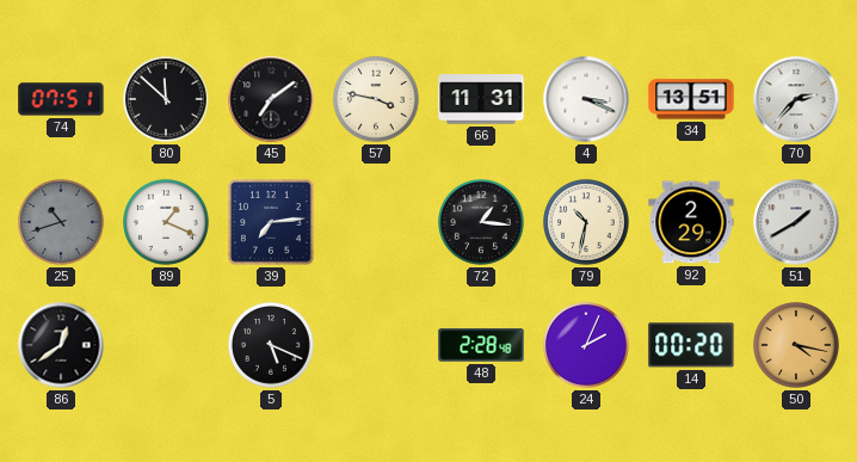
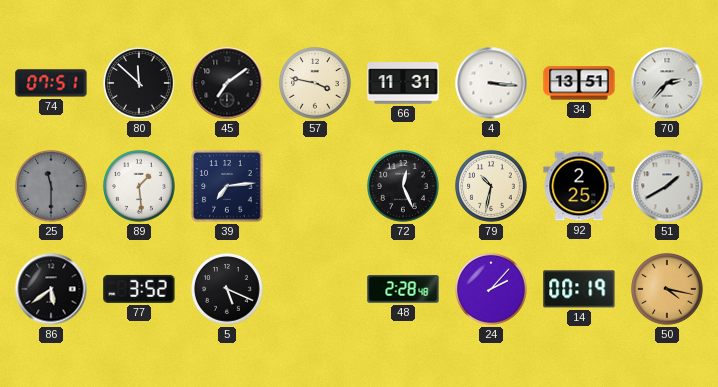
4: 3:19 -> 3:16
25: 10:42 -> 11:30
89: 1:19 -> 1:29
72: 1:16 -> 12:26
92: 2:29 -> 2:25
86: 12:39 -> 5:39
77: none -> 3:52
24: 2:04 -> 2:07
14: 00:20 -> 00:19
